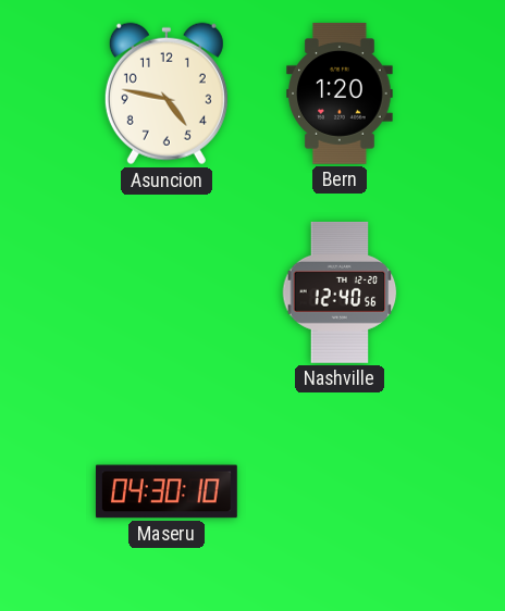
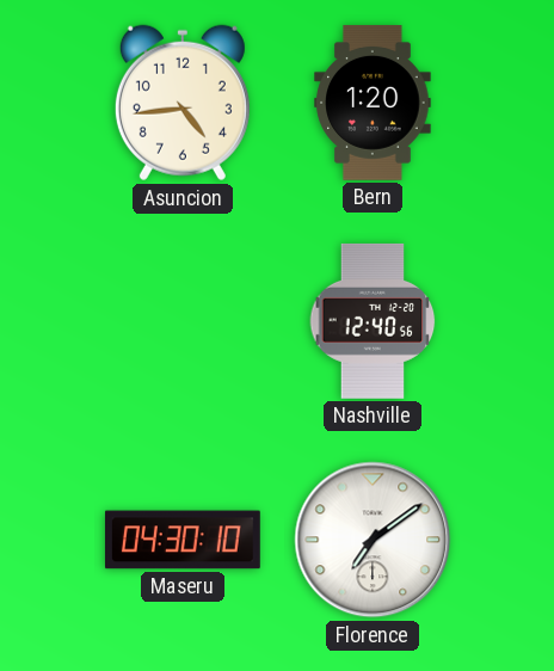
Asuncion: 4:47 -> 4:44
Florence: none -> 7:09
